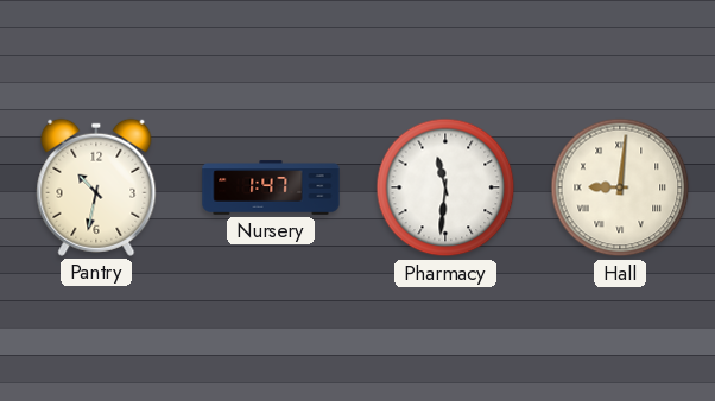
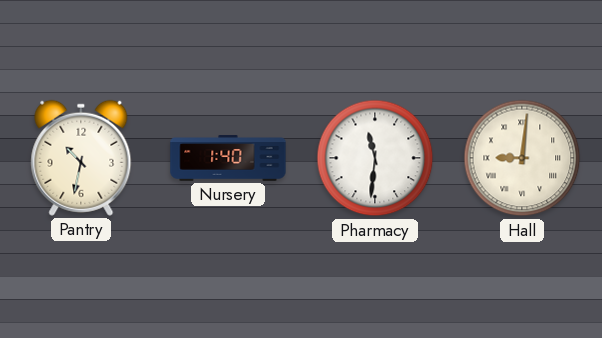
Nursery: 1:47 -> 1:40
